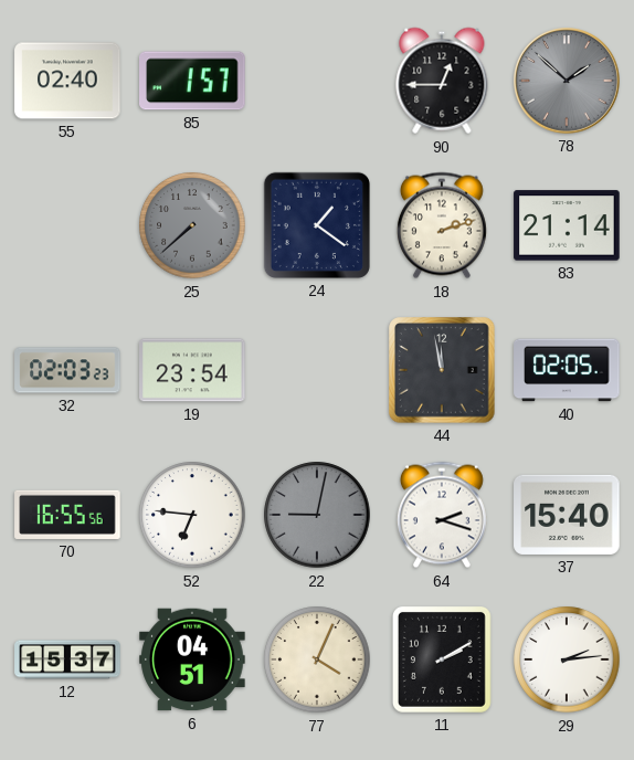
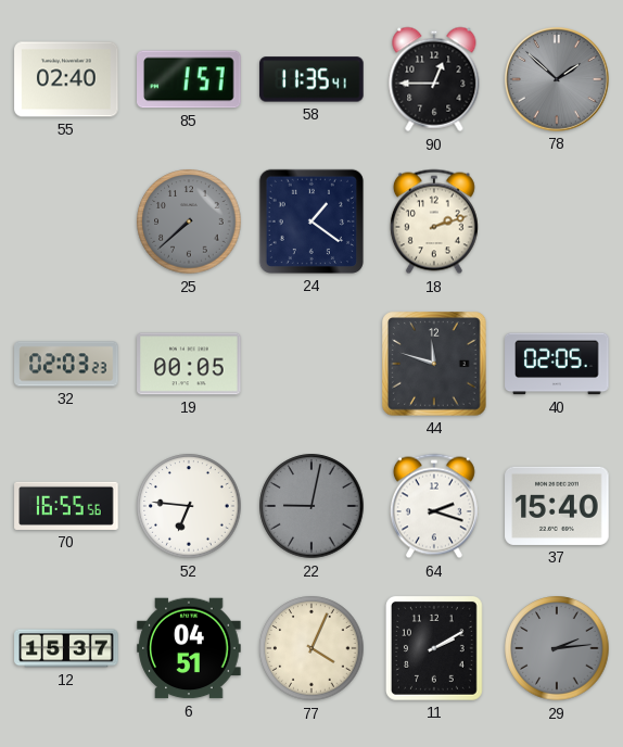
58: none -> 11:35
83: 21:14 -> none
19: 23:54 -> 00:05
44: 11:58 -> 11:48
29 dial: white -> grey
